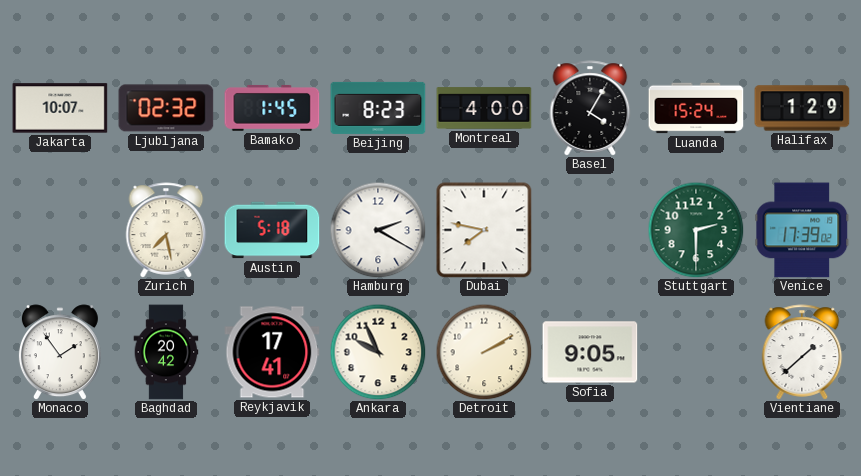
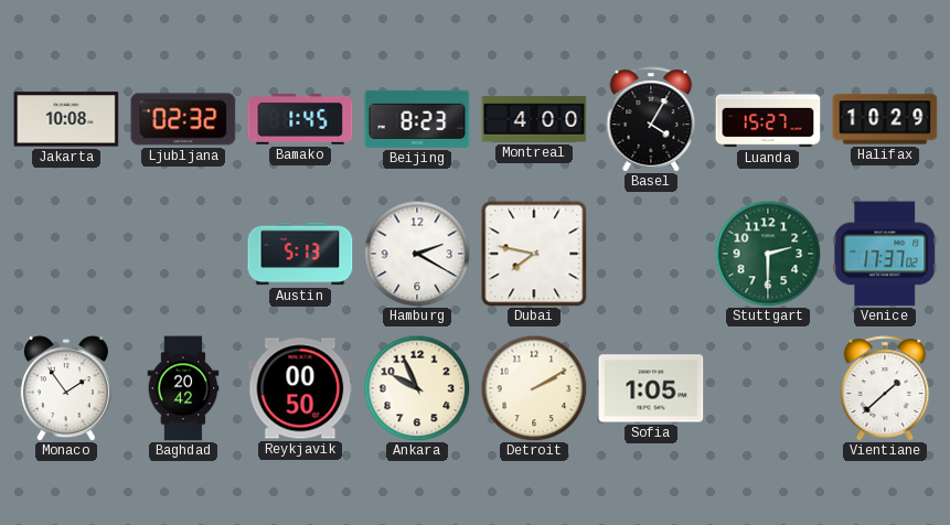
Jakarta: 10:07 -> 10:08
Luanda: 15:24 -> 15:27
Halifax: 1:29 -> 10:29
Zurich: 7:28 -> none
Austin: 5:18 -> 5:13
Venice: 17:39 -> 17:37
Reykjavik: 17:41 -> 00:50
Sofia: 9:05 -> 1:05
